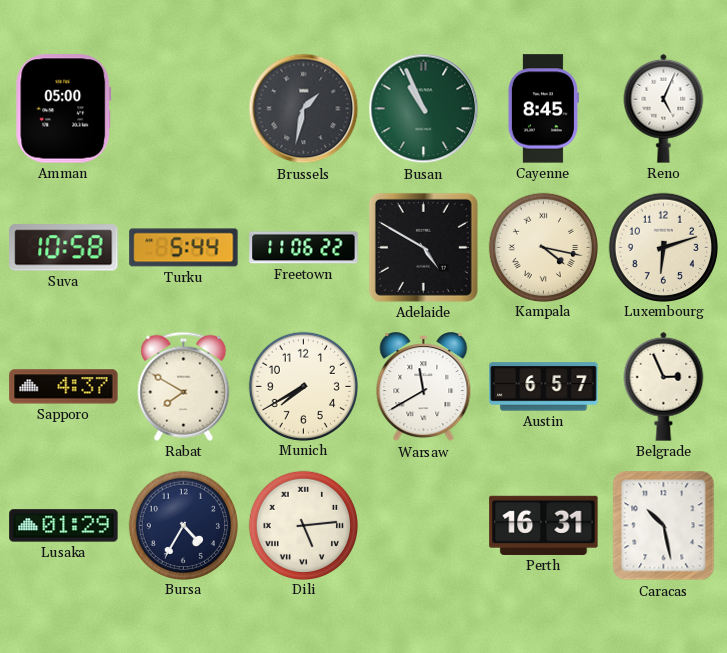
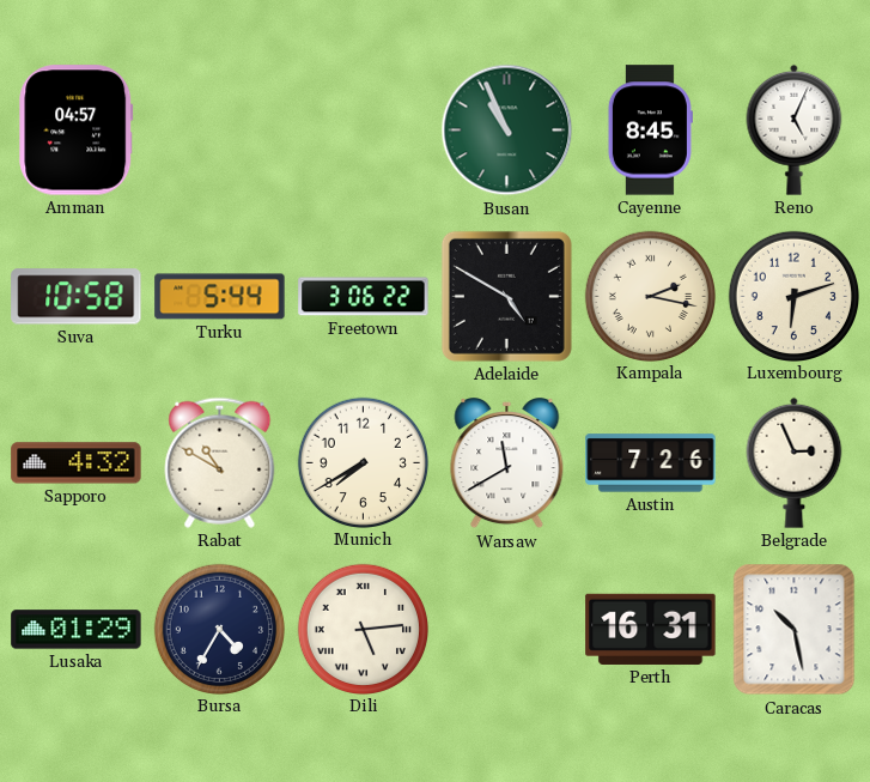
Amman: 05:00 -> 04:57
Brussels: 1:32 -> none
Freetown: 11:06 -> 3:06
Kampala: 4:17 -> 2:17
Sapporo: 4:37 -> 4:32
Rabat: 7:50 -> 10:50
Austin: 6:57 -> 7:26
